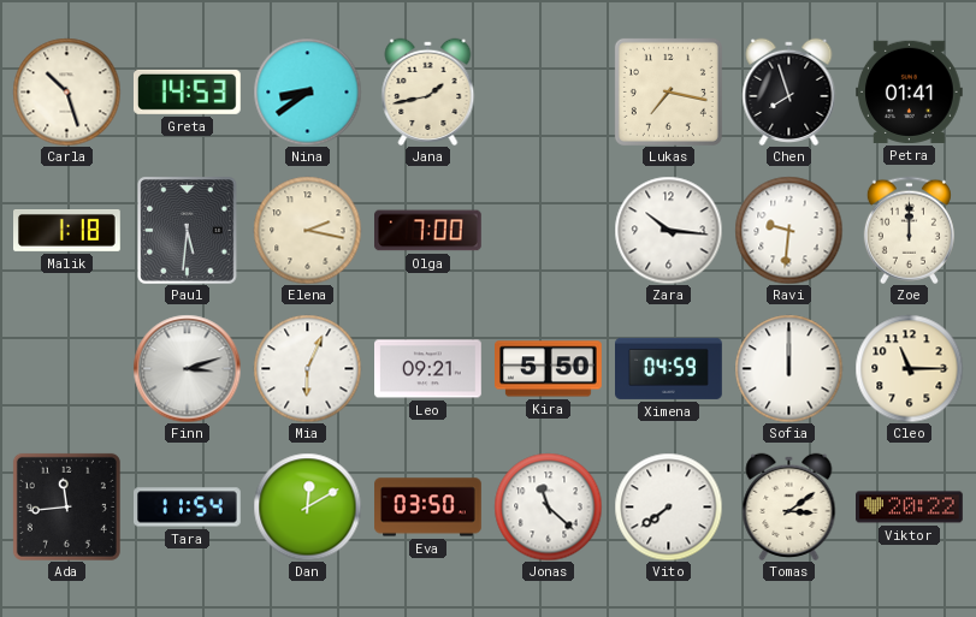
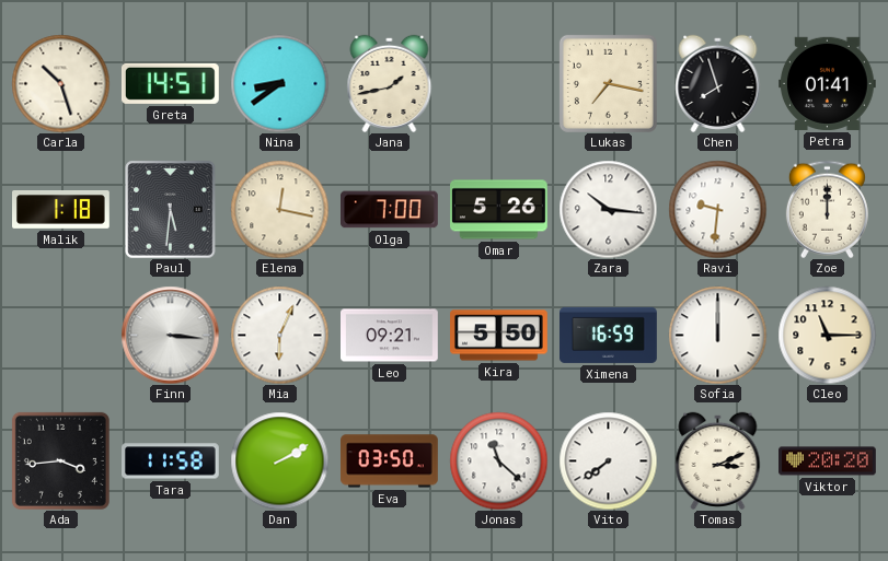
Greta: 14:53 -> 14:51
Elena: 2:17 -> 12:17
Omar: none -> 5:26
Finn: 3:12 -> 3:16
Ximena: 04:59 -> 16:59
Ada: 11:44 -> 3:44
Tara: 11:54 -> 11:58
Dan: 12:10 -> 2:10
Tomas: 3:09 -> 3:11
Viktor: 20:22 -> 20:20
